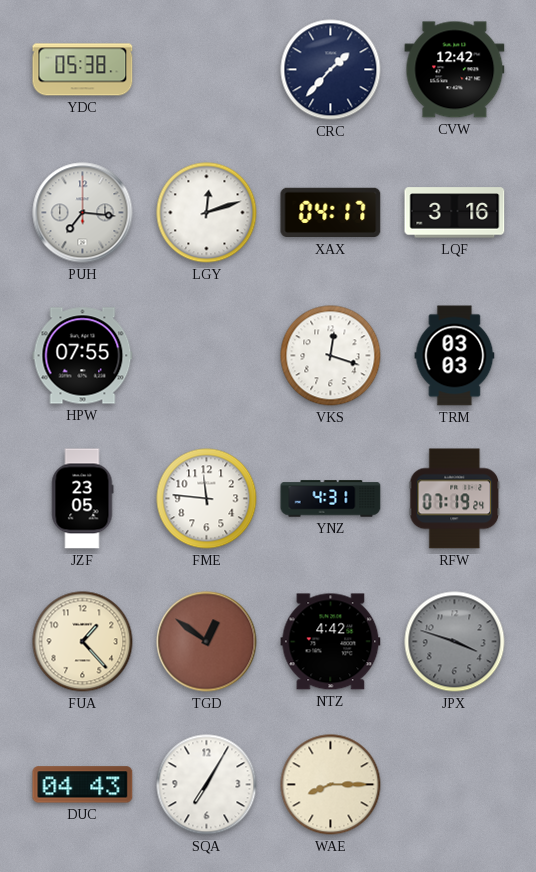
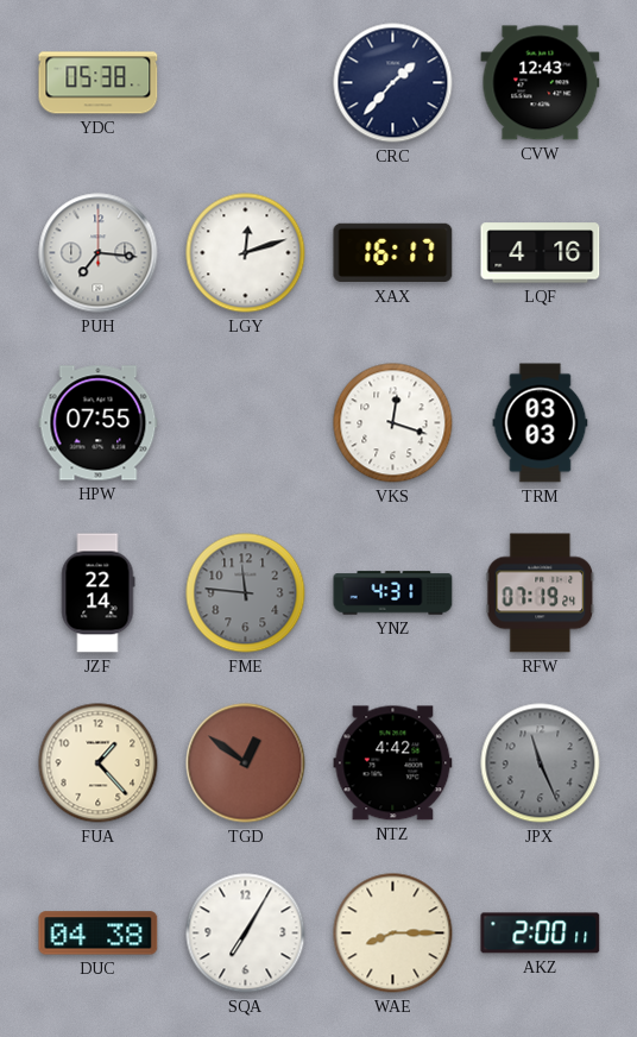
CVW: 12:42 -> 12:43
XAX: 04:17 -> 16:17
LQF: 3:16 -> 4:16
JZF: 23:05 -> 22:14
FME dial: white -> grey
JPX: 3:48 -> 11:26
DUC: 04:43 -> 04:38
AKZ: none -> 2:00
